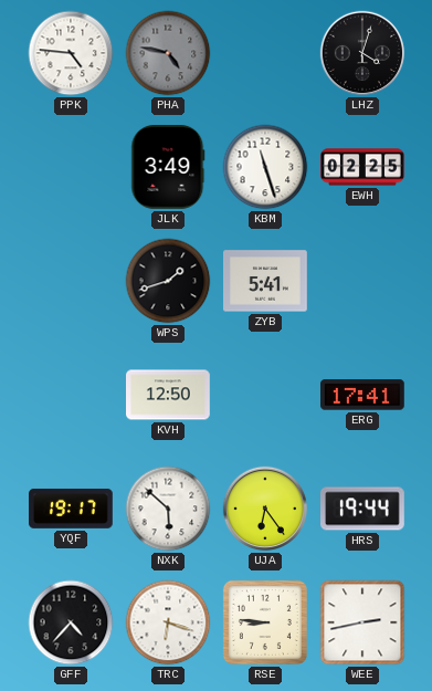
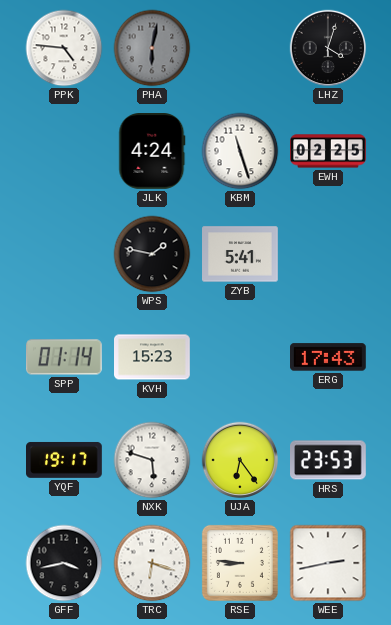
PHA: 4:47 -> 6:02
JLK: 3:49 -> 4:24
WPS: 1:42 -> 1:47
SPP: none -> 01:14
KVH: 12:50 -> 15:23
ERG: 17:41 -> 17:43
NXK: 5:52 -> 5:48
HRS: 19:44 -> 23:53
GFF: 4:37 -> 3:43
